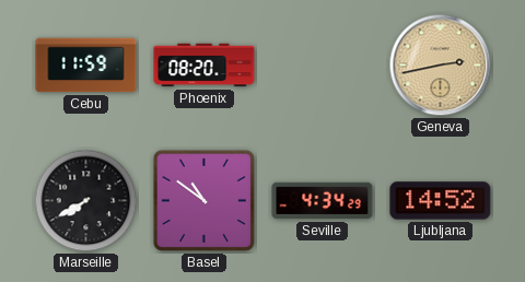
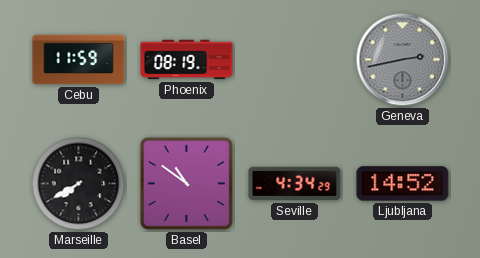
Phoenix: 08:20 -> 08:19
Geneva dial: champagne -> grey
